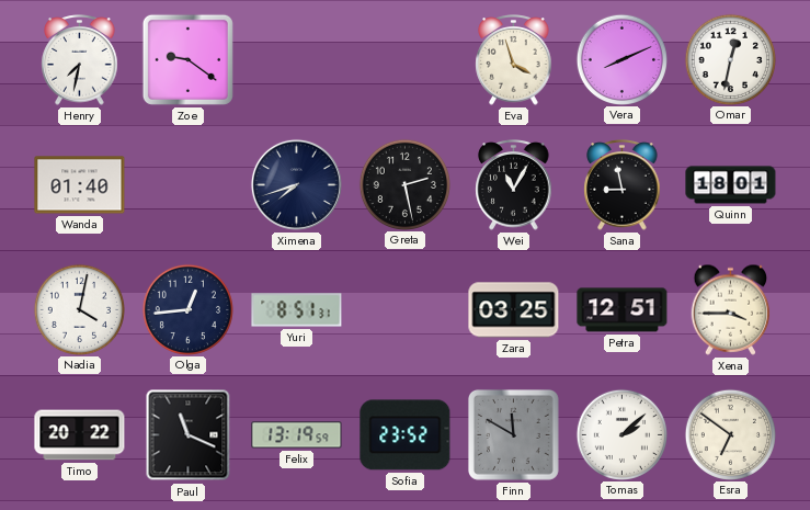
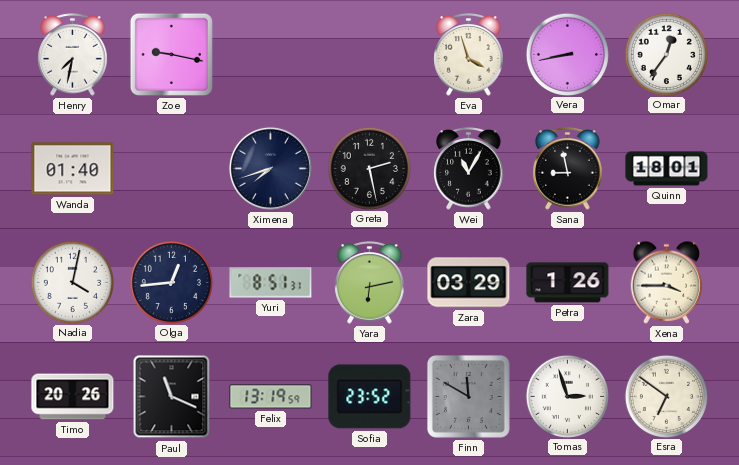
Zoe: 9:21 -> 9:17
Vera: 8:11 -> 8:43
Omar: 12:32 -> 12:36
Yara: none -> 6:13
Zara: 03:25 -> 03:29
Petra: 12:51 -> 1:26
Timo: 20:22 -> 20:26
Tomas: 2:08 -> 2:57
